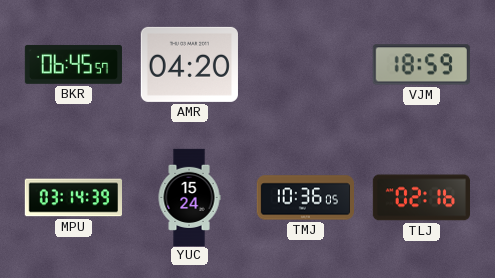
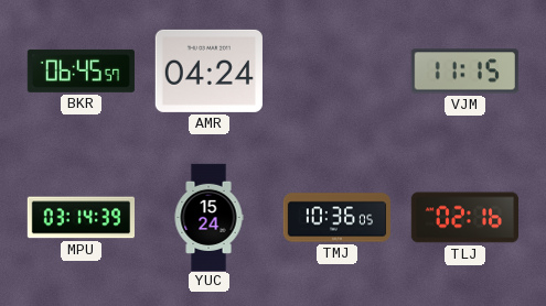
AMR: 04:20 -> 04:24
VJM: 18:59 -> 11:15
